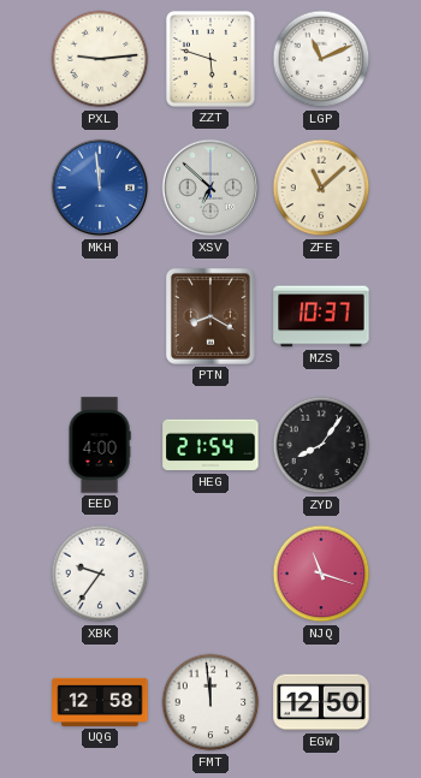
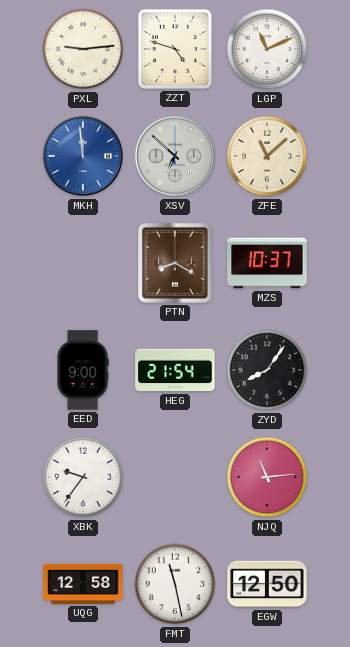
ZZT: 5:48 -> 4:48
EED: 4:00 -> 9:00
NJQ: 11:18 -> 11:14
FMT: 11:59 -> 11:28
